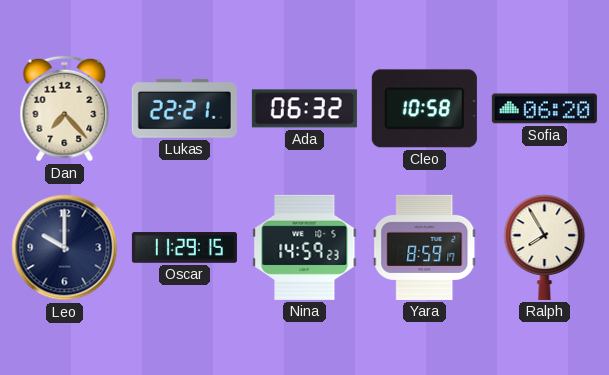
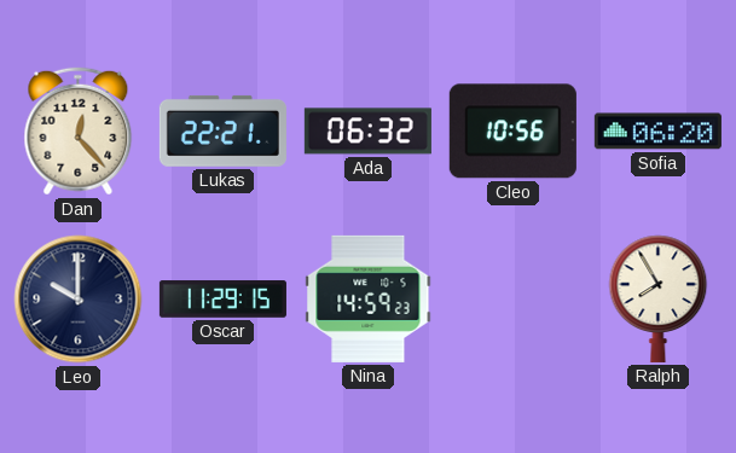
Dan: 7:23 -> 12:23
Cleo: 10:58 -> 10:56
Yara: 8:59 -> none
